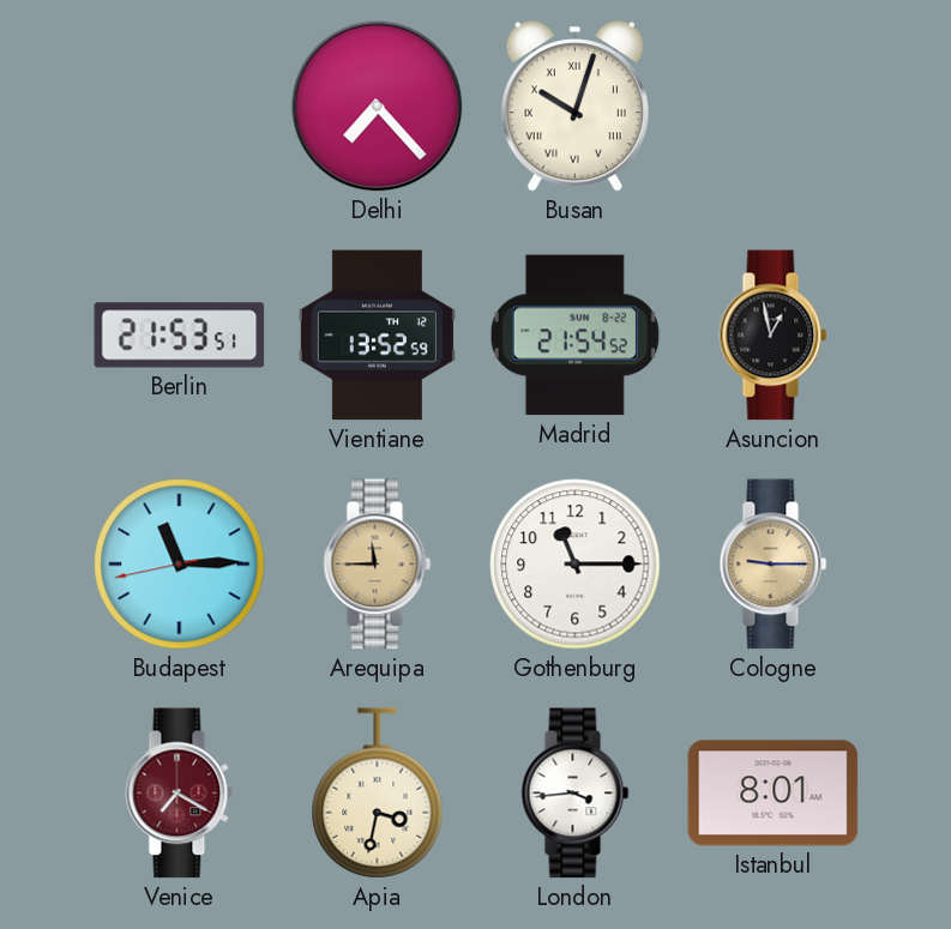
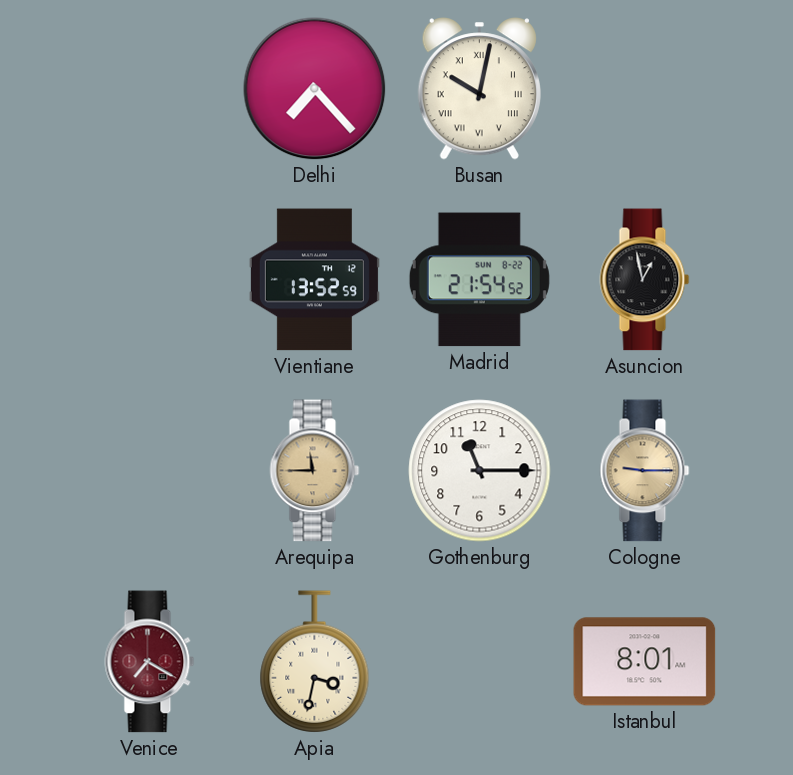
Busan: 10:03 -> 10:02
Berlin: 21:53 -> none
Budapest: 11:14 -> none
London: 3:44 -> none
